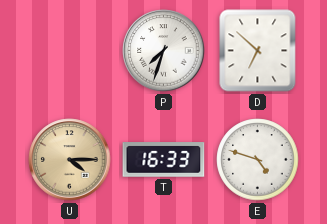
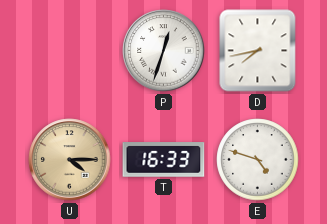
P: 7:33 -> 12:33
D: 6:52 -> 7:43
